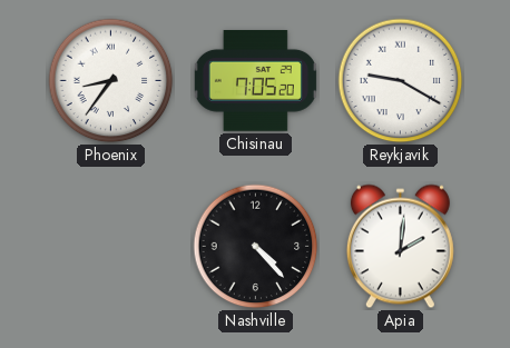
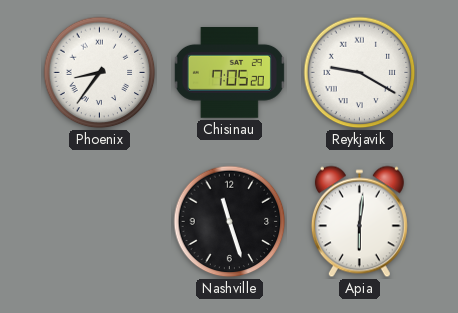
Nashville: 4:23 -> 11:27
Apia: 2:01 -> 6:01
